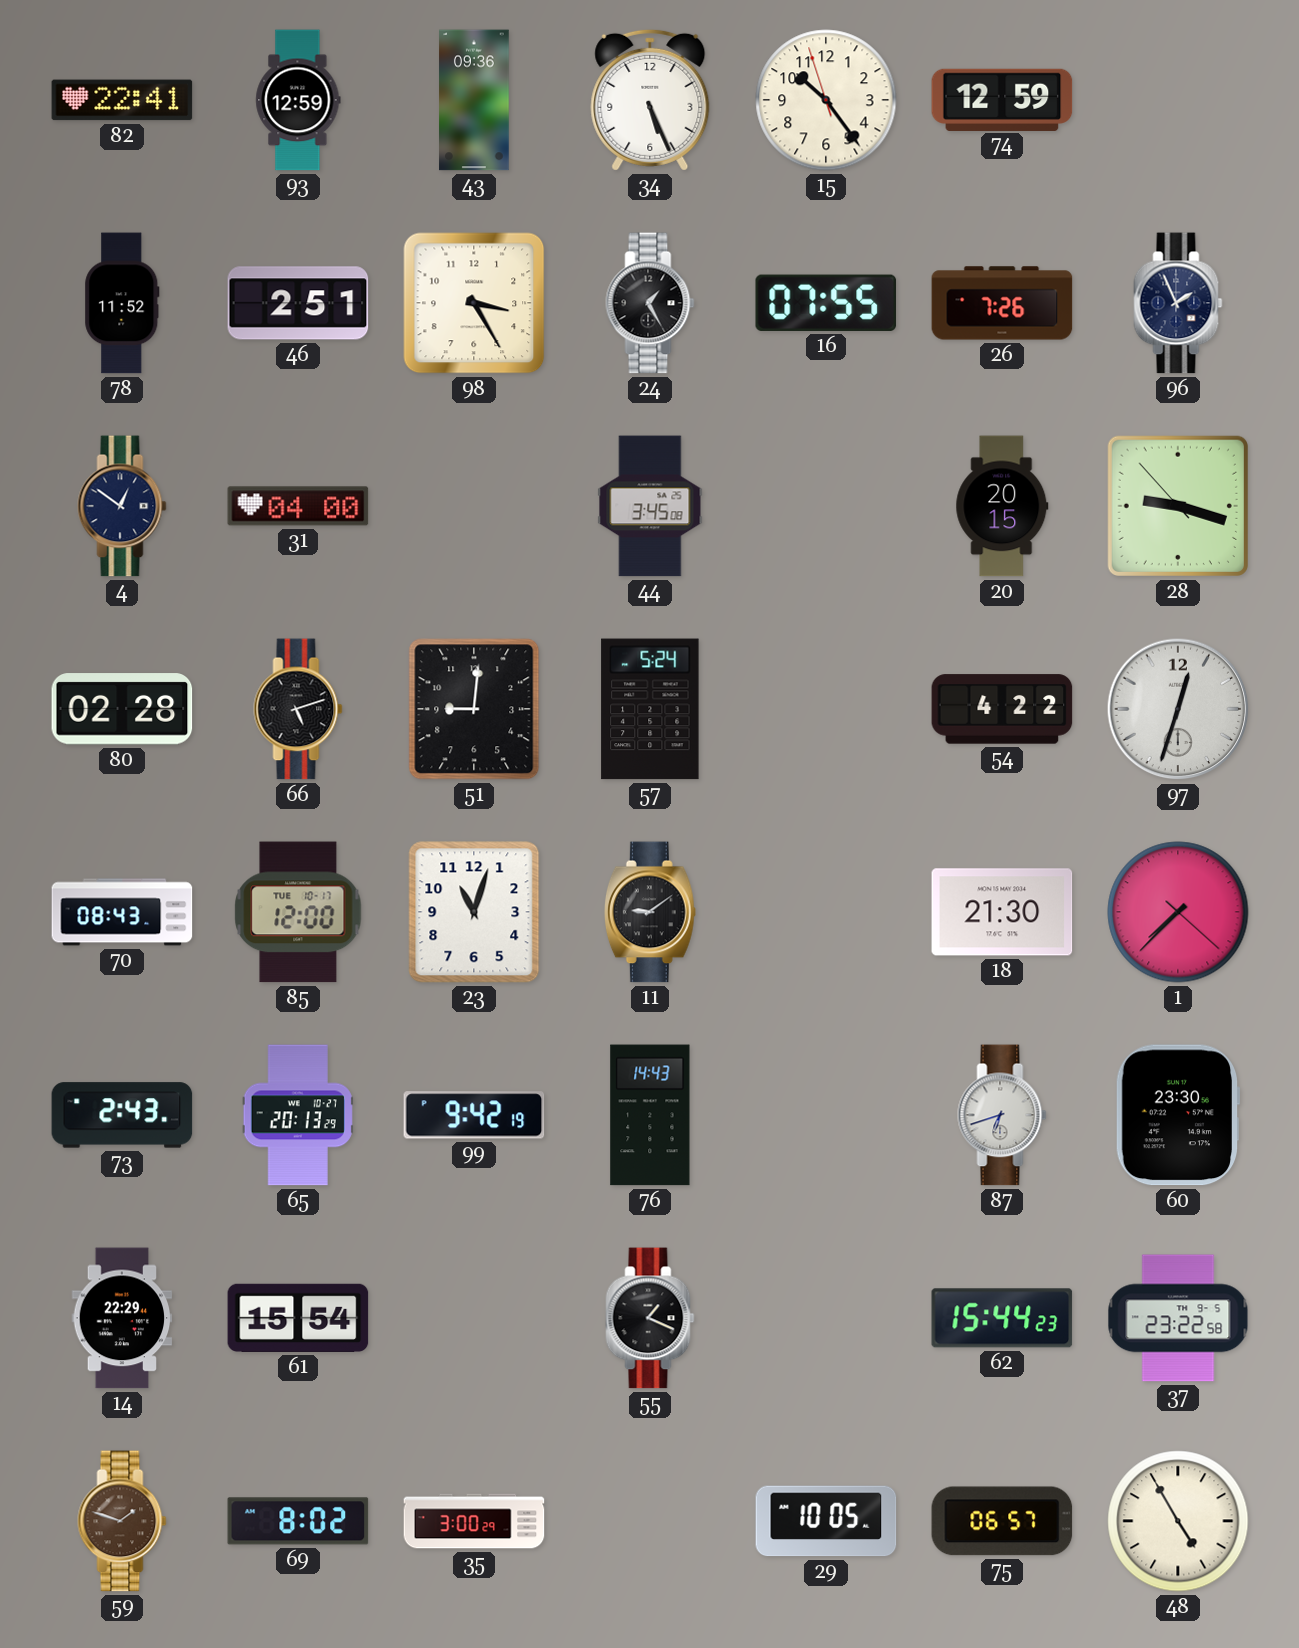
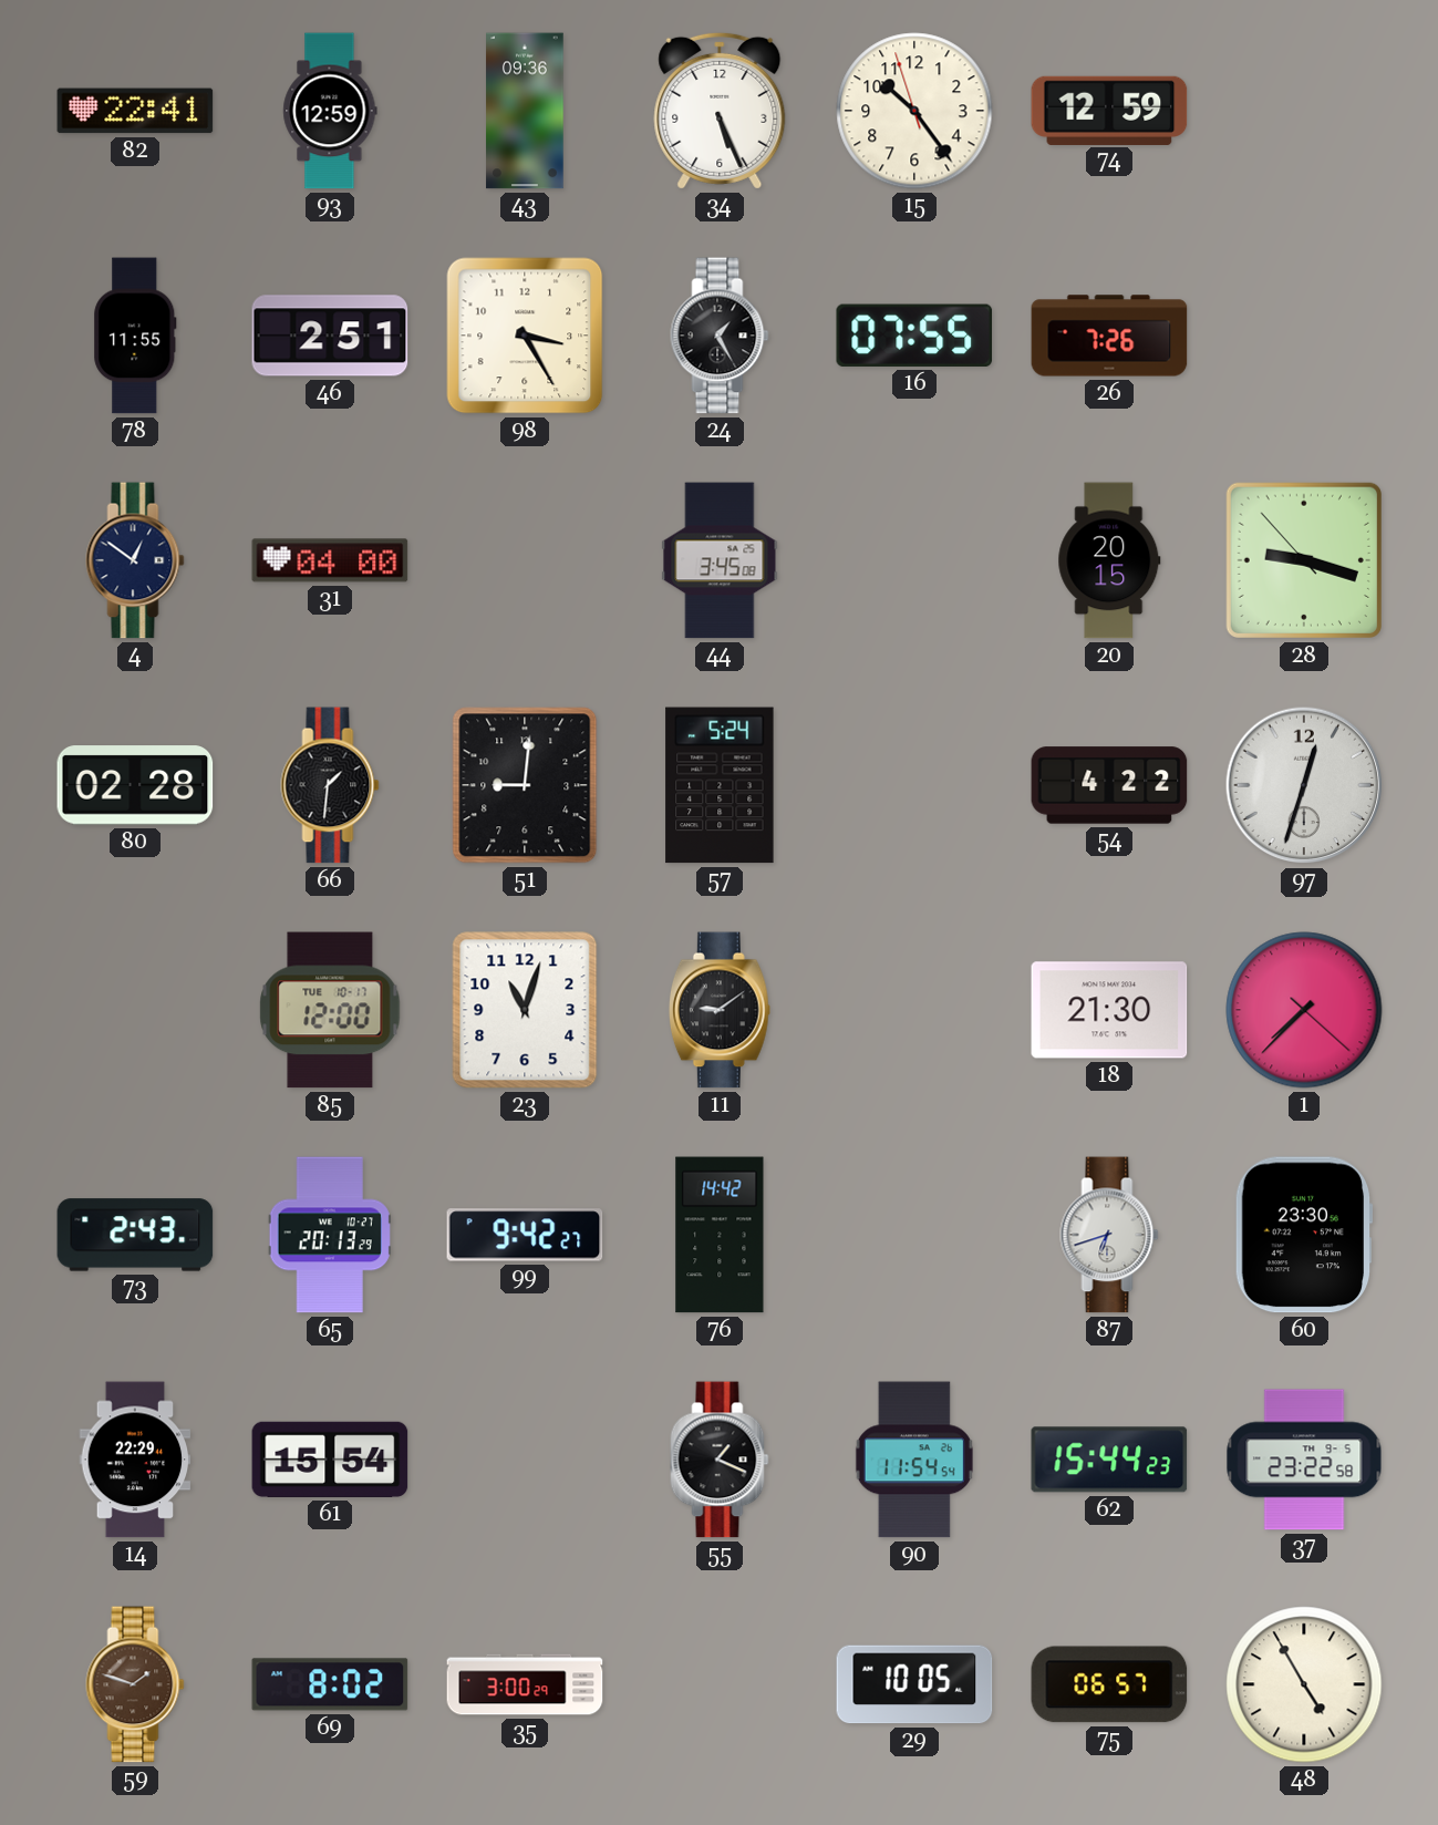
78: 11:52 -> 11:55
96: 1:56 -> none
66: 5:12 -> 1:31
70: 08:43 -> none
99: 9:42:19 -> 9:42:27
76: 14:43 -> 14:42
90: none -> 11:54
